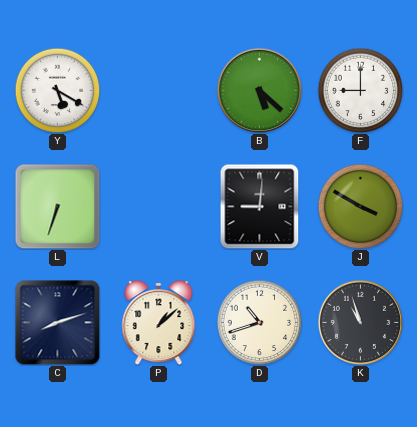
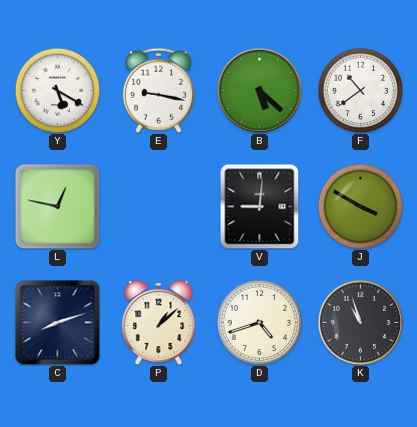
E: none -> 9:17
F: 9:00 -> 10:39
L: 6:33 -> 12:47
D: 10:42 -> 4:42
